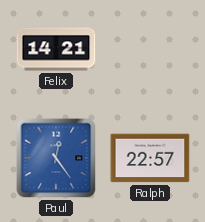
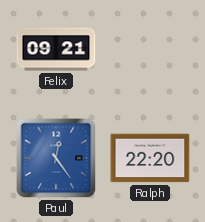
Felix: 14:21 -> 09:21
Ralph: 22:57 -> 22:20
